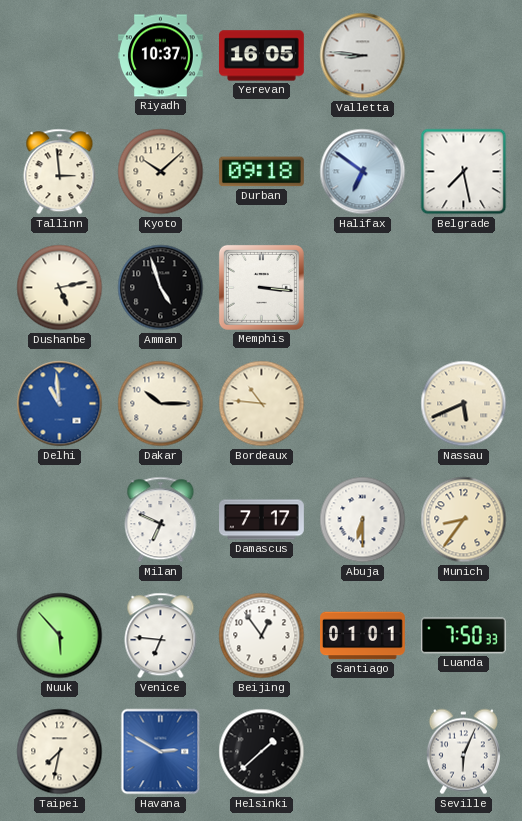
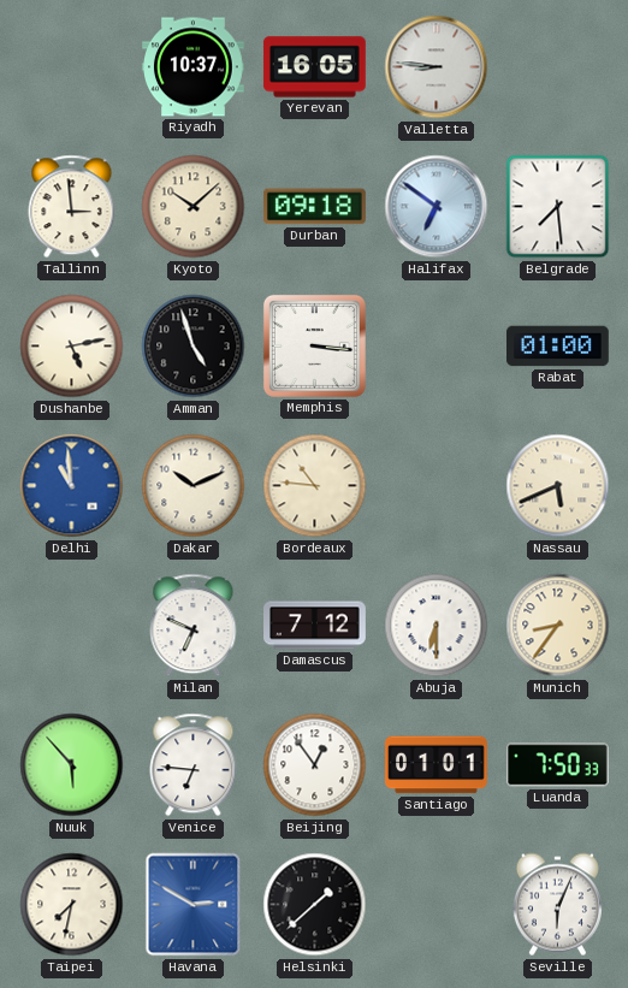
Belgrade: 7:28 -> 7:29
Rabat: none -> 01:00
Dakar: 10:15 -> 10:11
Damascus: 7:17 -> 7:12
